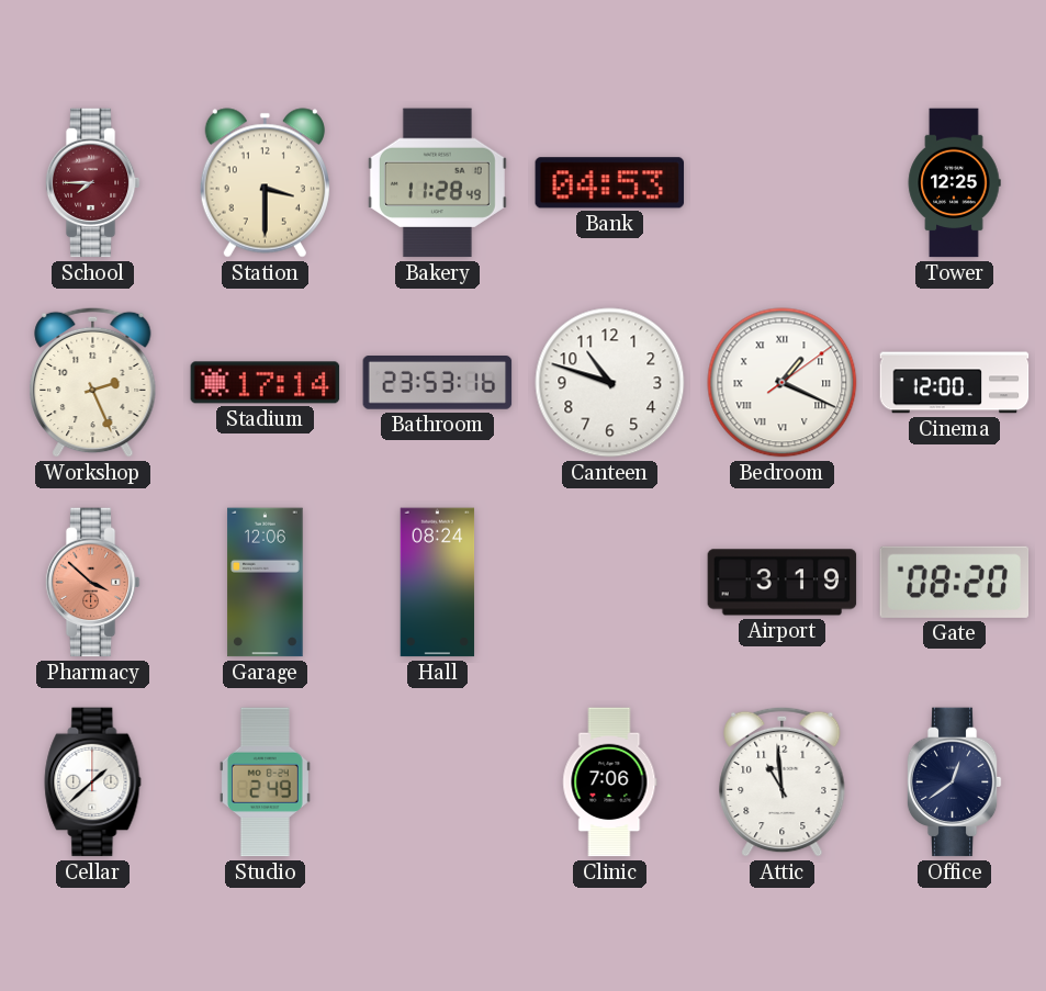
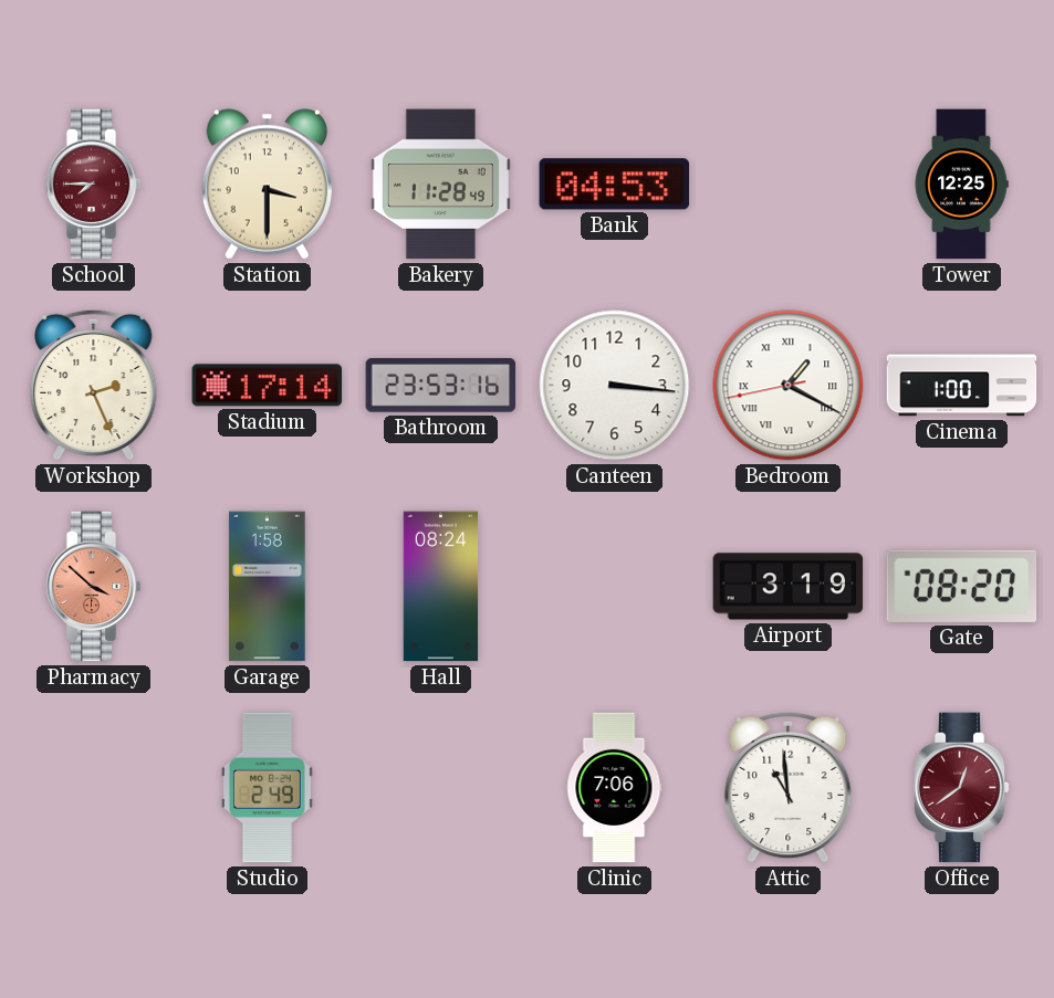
Canteen: 10:48 -> 3:16
Bedroom: 1:19:09 -> 1:19:43
Cinema: 12:00 -> 1:00
Garage: 12:06 -> 1:58
Cellar: 1:38 -> none
Office dial: navy -> burgundy
